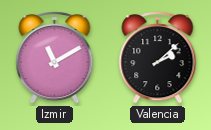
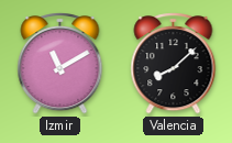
Valencia: 2:08 -> 8:08
